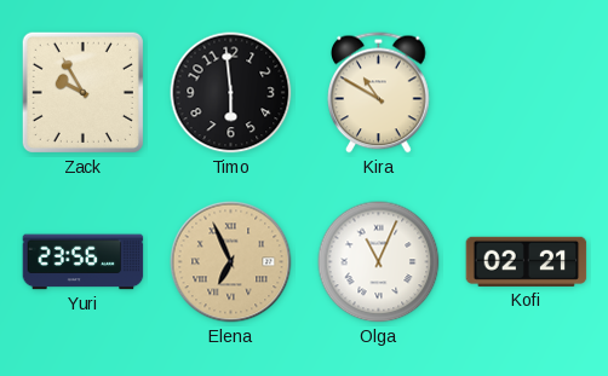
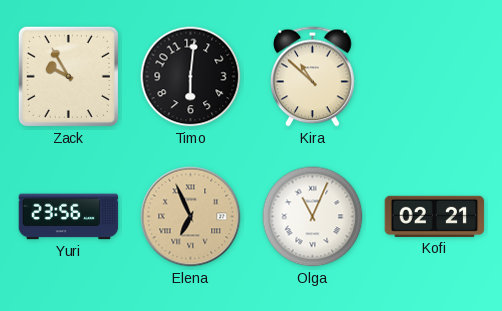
Timo: 5:59 -> 6:01
Kira: 10:50 -> 10:52
